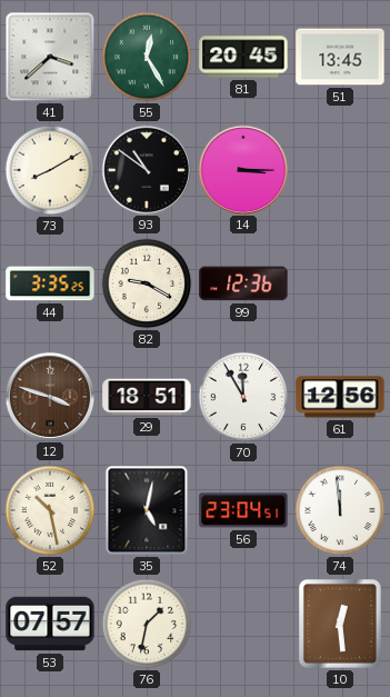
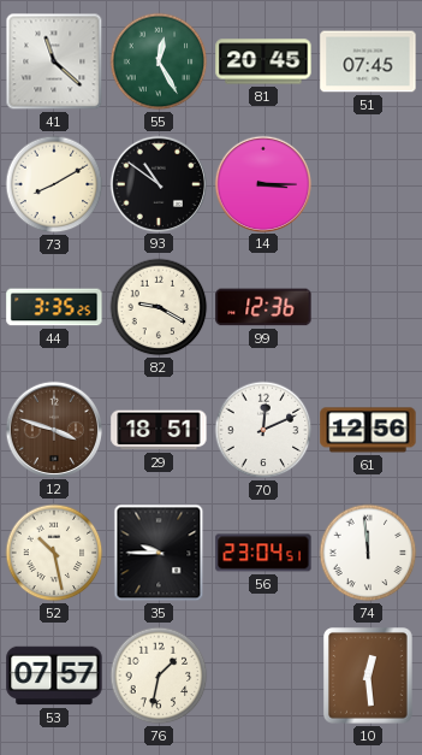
41: 3:38 -> 11:22
51: 13:45 -> 07:45
70: 11:55 -> 12:11
35: 5:02 -> 9:45
